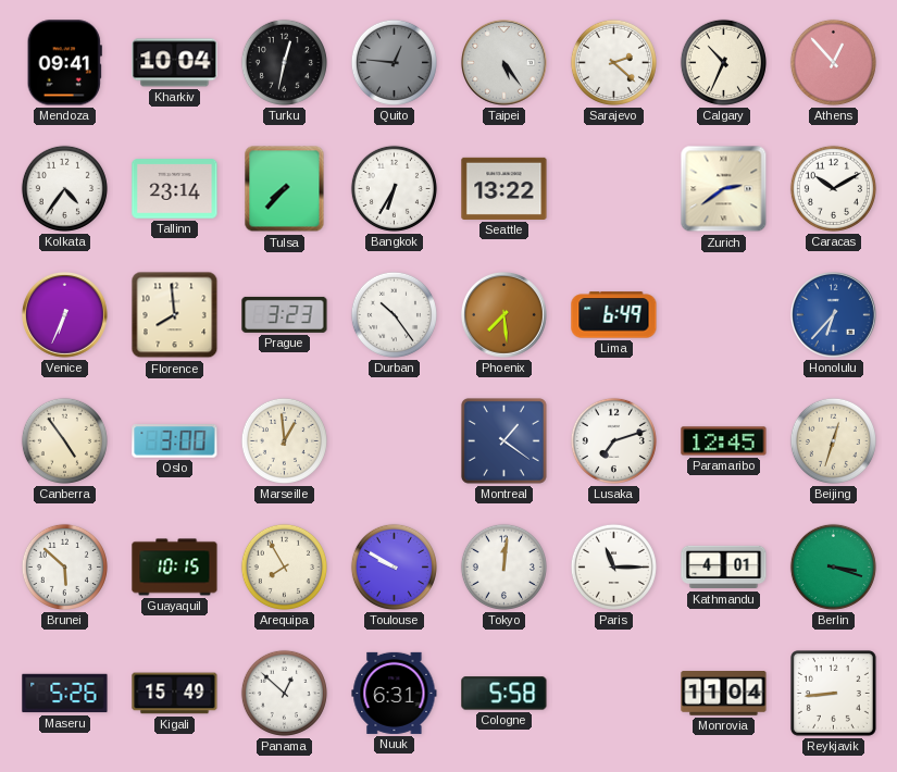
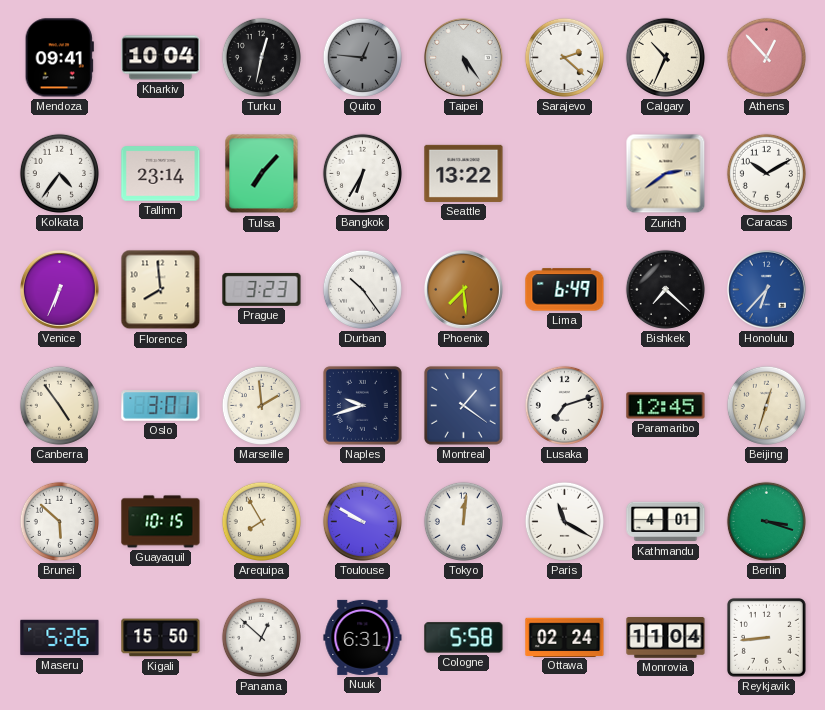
Tulsa: 7:37 -> 7:07
Bishkek: none -> 7:22
Oslo: 3:00 -> 3:01
Marseille: 12:59 -> 1:59
Naples: none -> 9:42
Paris: 11:15 -> 11:20
Kigali: 15:49 -> 15:50
Ottawa: none -> 02:24
